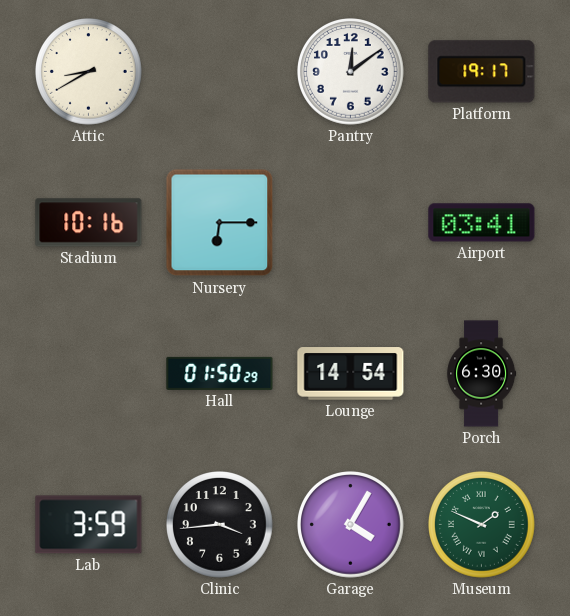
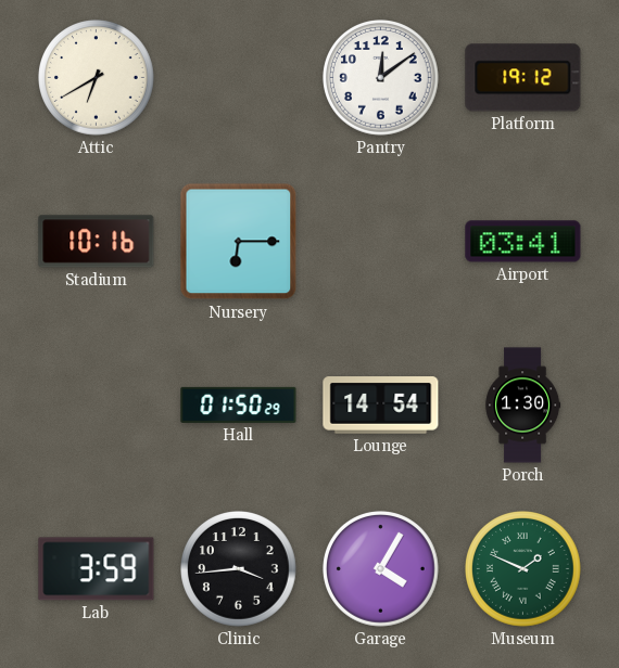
Attic: 8:40 -> 6:40
Platform: 19:17 -> 19:12
Porch: 6:30 -> 1:30
